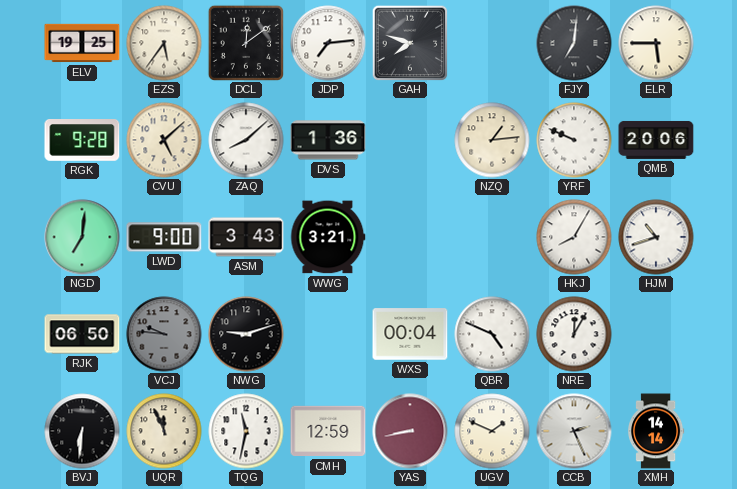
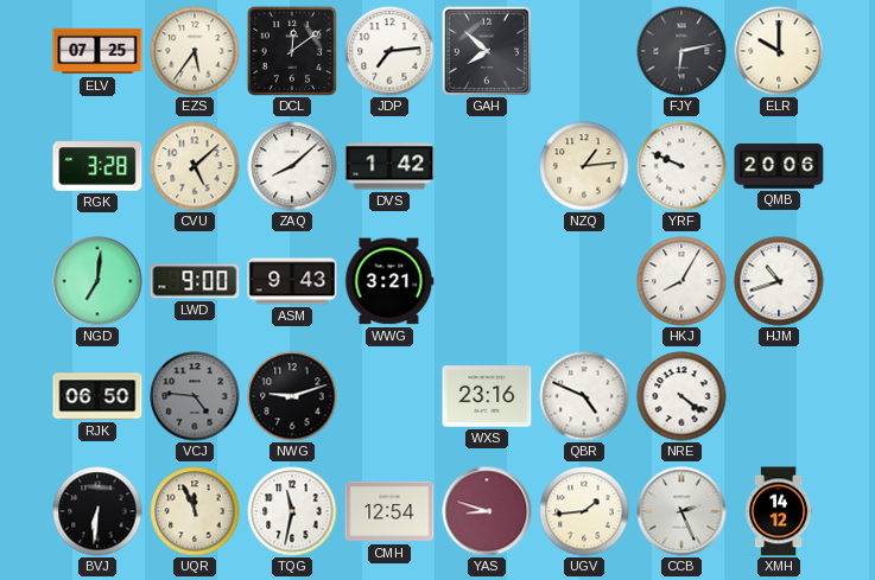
ELV: 19:25 -> 07:25
GAH: 7:48 -> 7:52
FJY: 7:01 -> 6:13
ELR: 5:45 -> 10:00
RGK: 9:28 -> 3:28
DVS: 1:36 -> 1:42
ASM: 3:43 -> 9:43
VCJ: 9:46 -> 4:46
WXS: 00:04 -> 23:16
NRE: 12:05 -> 4:21
CMH: 12:59 -> 12:54
YAS: 8:43 -> 8:48
UGV: 1:49 -> 1:44
XMH: 14:14 -> 14:12
